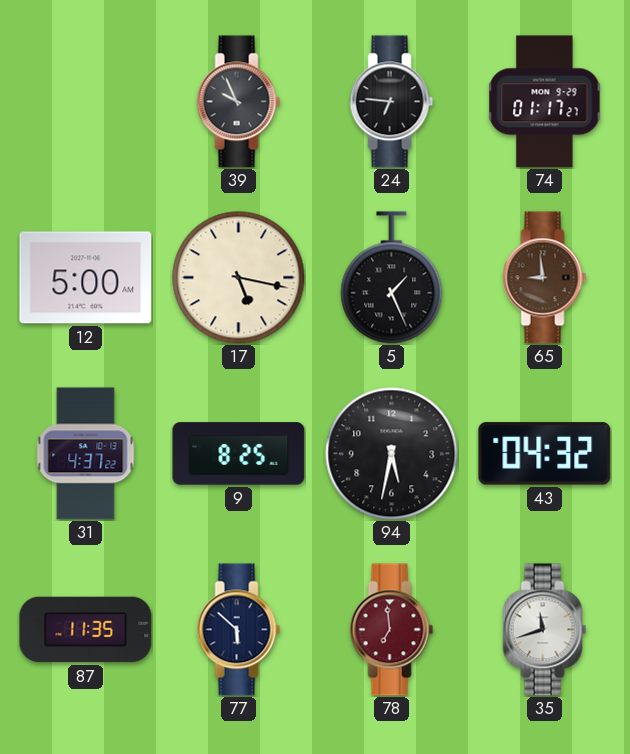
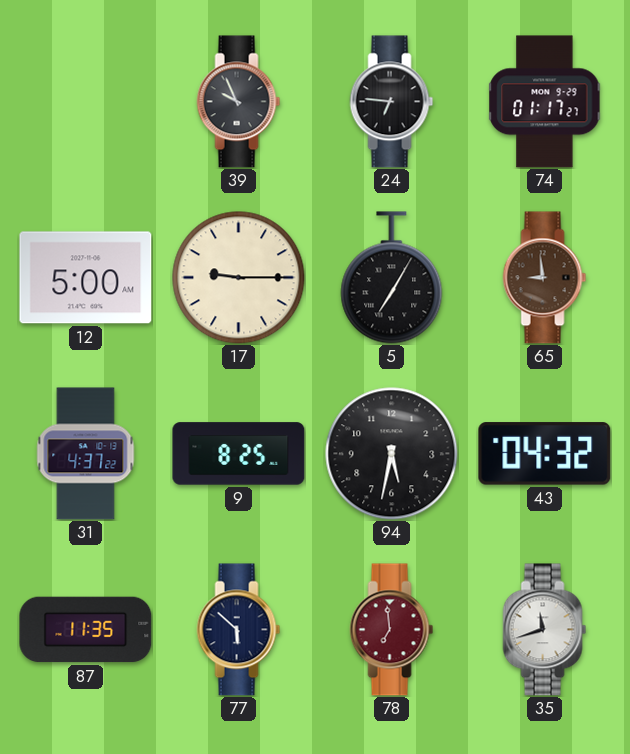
17: 5:17 -> 9:15
5: 1:26 -> 7:05
